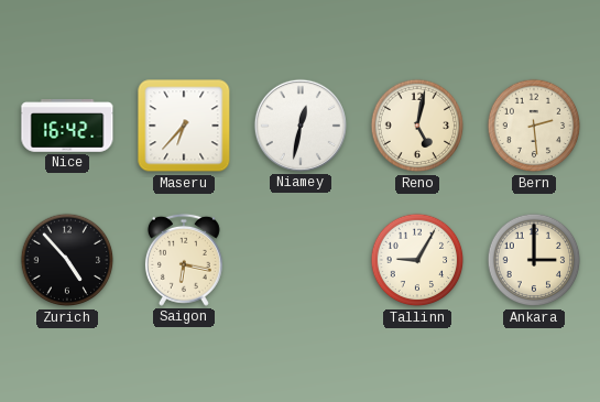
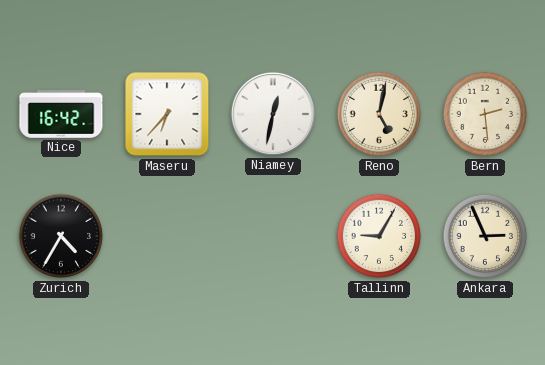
Zurich: 4:53 -> 4:35
Saigon: 6:17 -> none
Ankara: 3:00 -> 2:56
